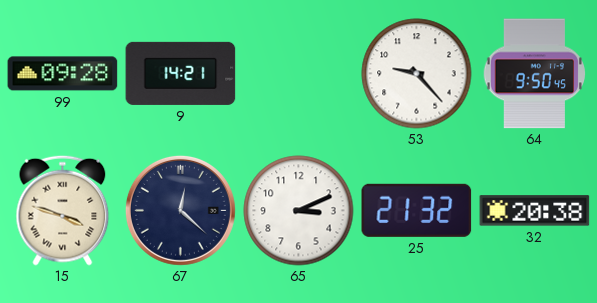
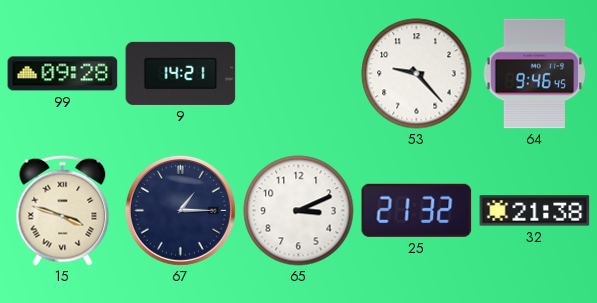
64: 9:50 -> 9:46
67: 12:22 -> 1:15
32: 20:38 -> 21:38
